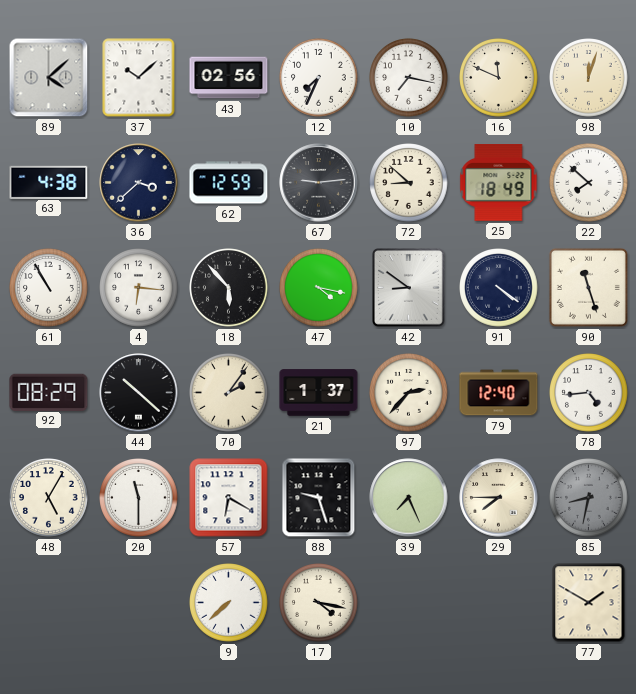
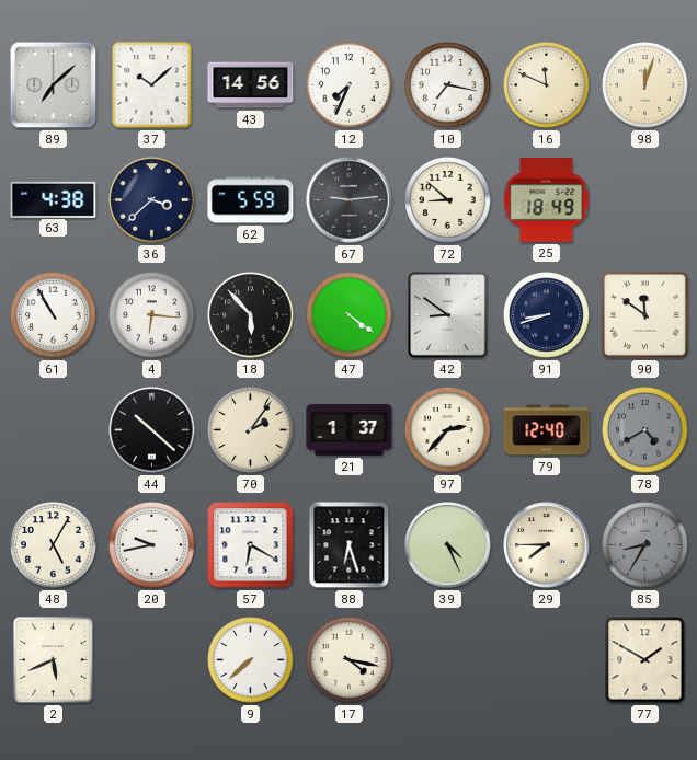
89: 4:08 -> 7:08
43: 02:56 -> 14:56
62: 12:59 -> 5:59
22: 7:52 -> none
47: 4:17 -> 4:21
91: 4:21 -> 8:42
90: 11:27 -> 11:51
92: 08:29 -> none
78: 4:44 -> 4:40
78 dial: white -> grey
20: 11:30 -> 9:43
88: 9:27 -> 6:27
39: 7:26 -> 4:26
85: 8:32 -> 8:35
2: none -> 5:41
